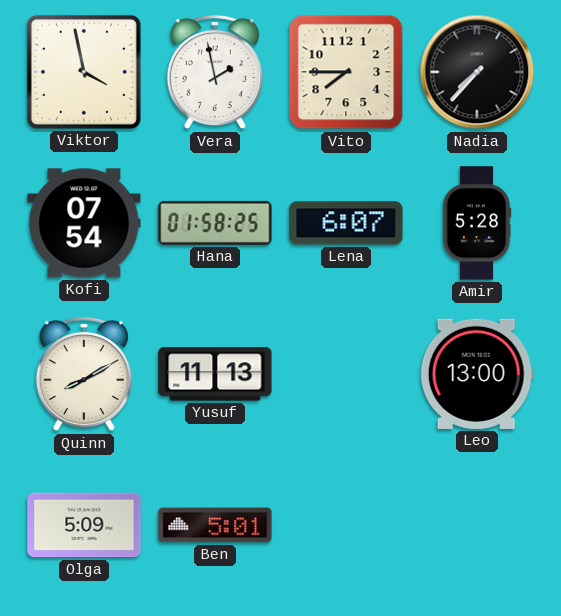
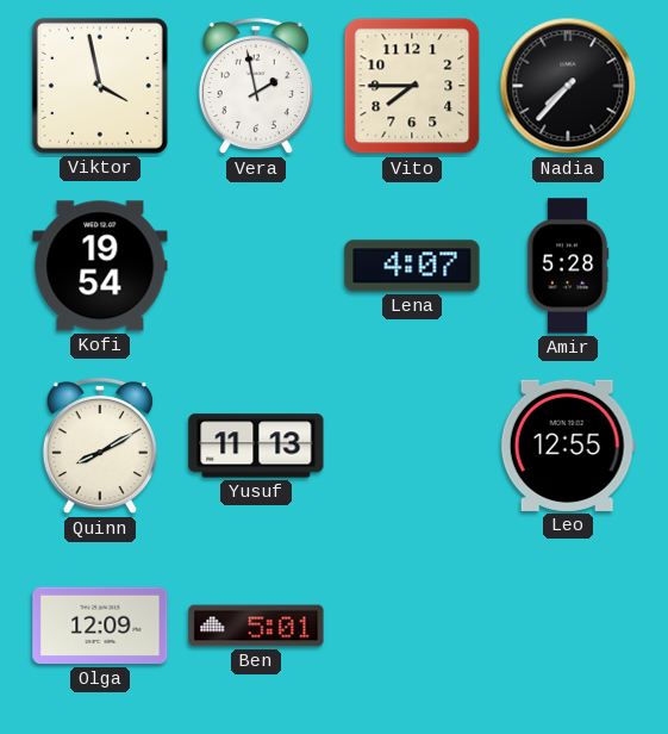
Kofi: 07:54 -> 19:54
Hana: 01:58 -> none
Lena: 6:07 -> 4:07
Leo: 13:00 -> 12:55
Olga: 5:09 -> 12:09
